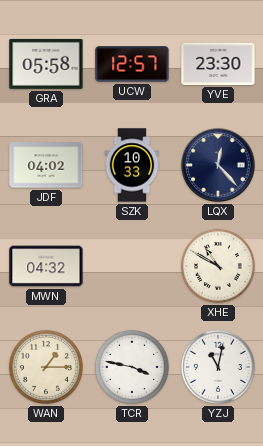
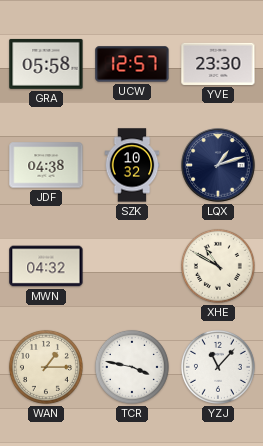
JDF: 04:02 -> 04:38
SZK: 10:33 -> 10:32
LQX: 12:23 -> 1:12
YZJ: 11:02 -> 11:07
